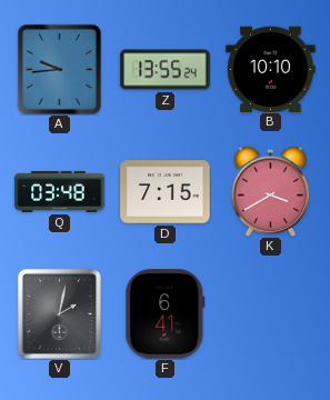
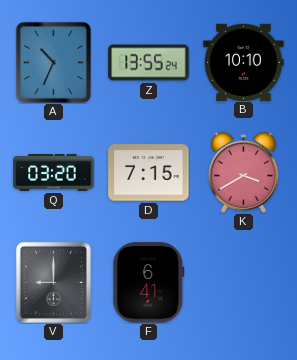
A: 9:44 -> 10:34
Q: 03:48 -> 03:20
V: 2:02 -> 9:00
